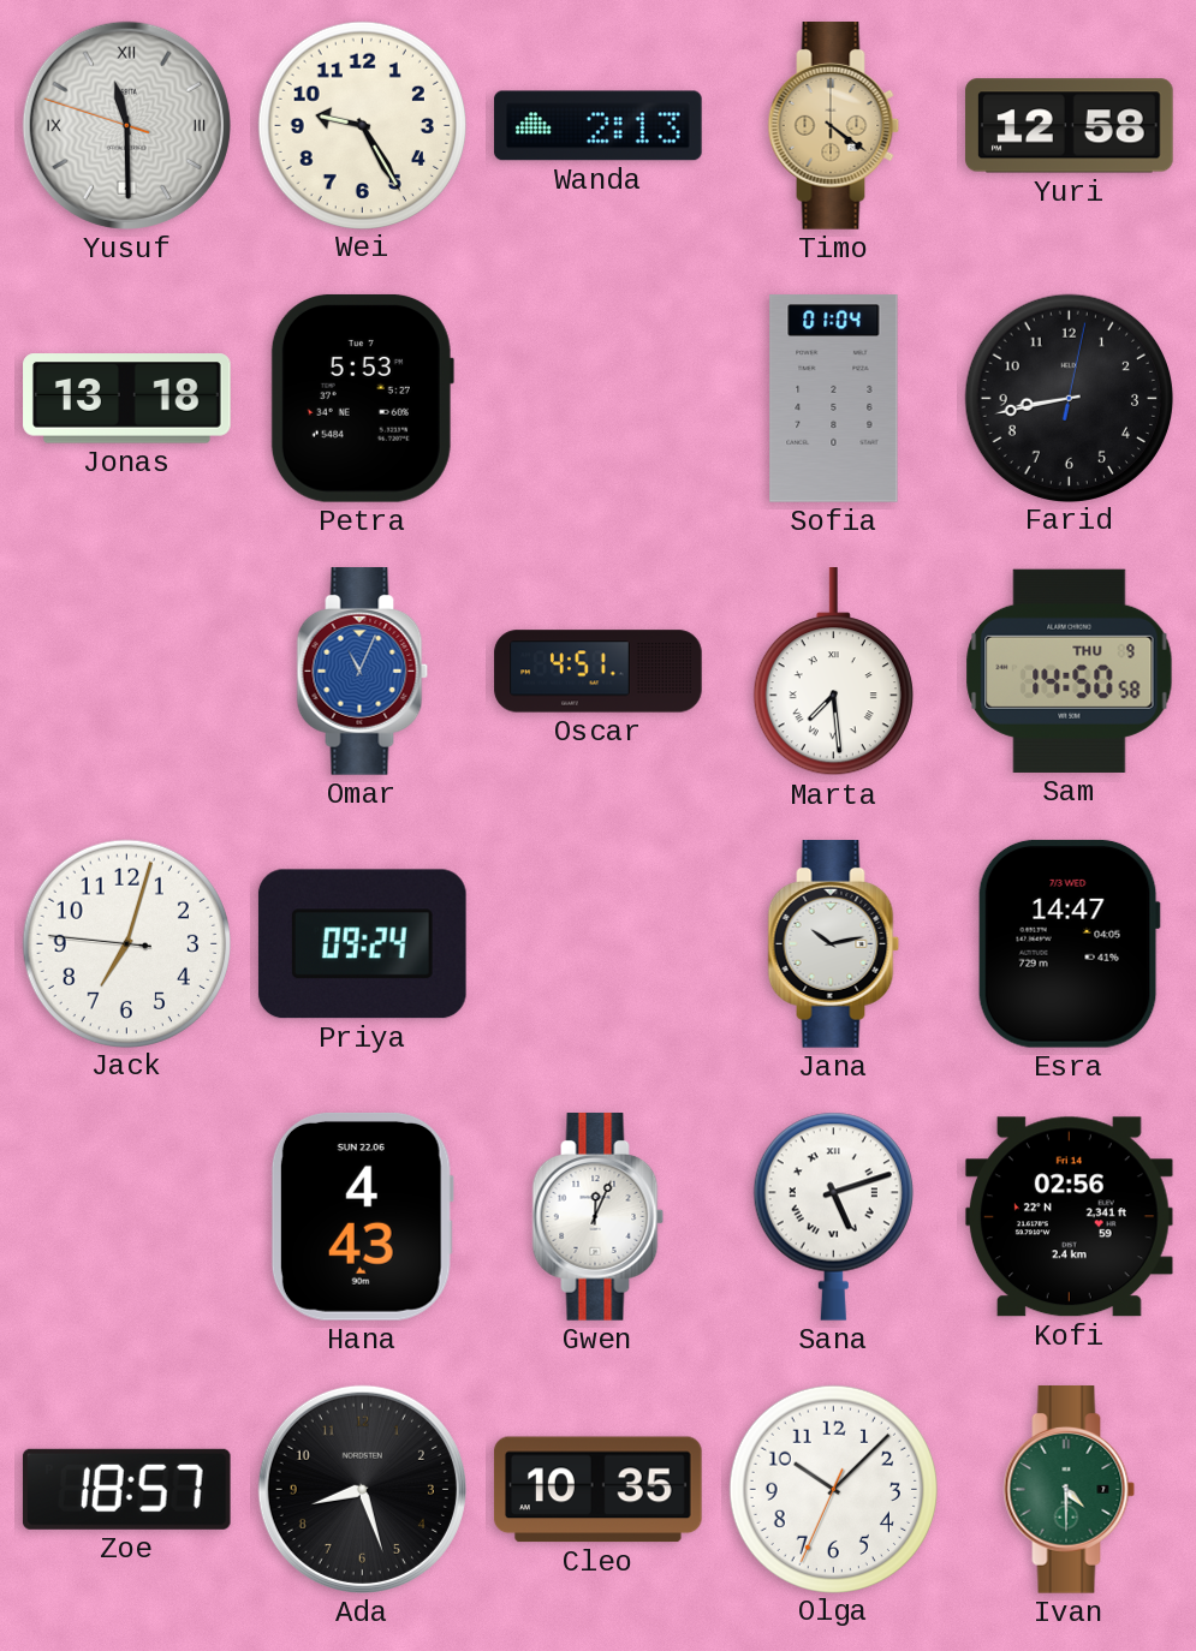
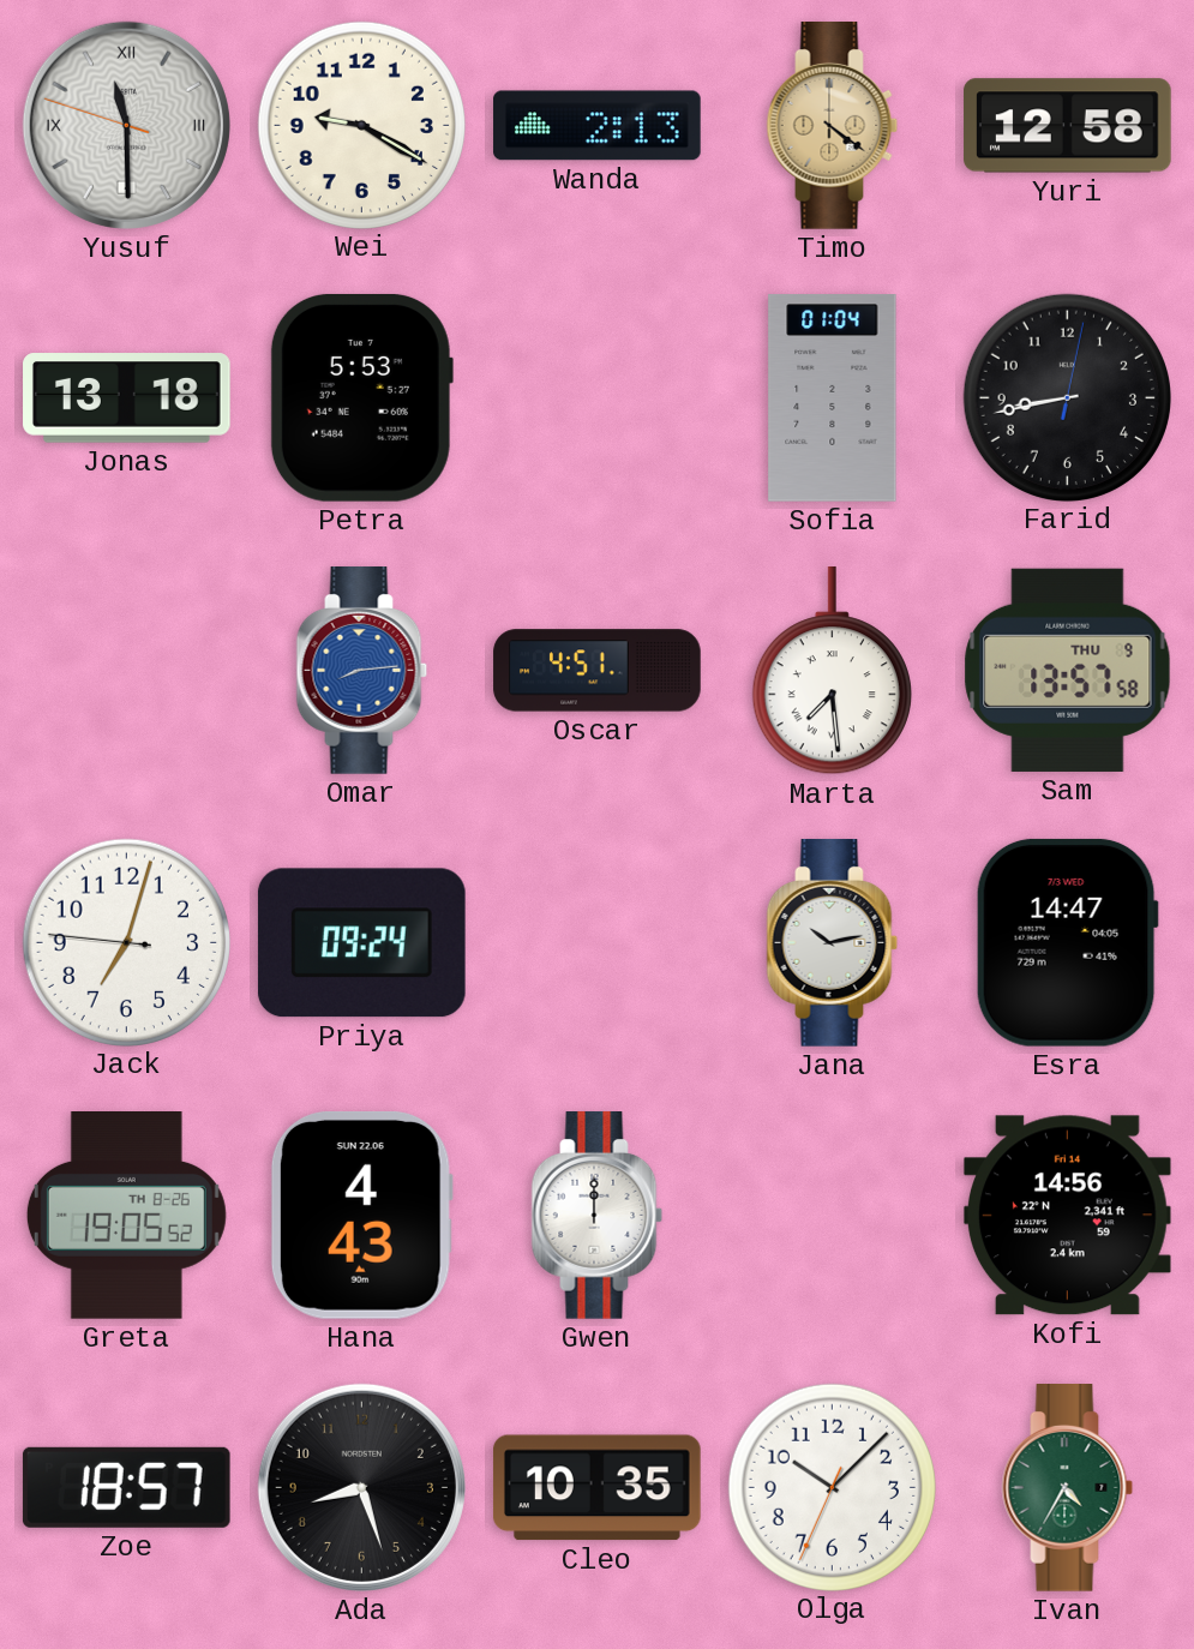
Wei: 9:25 -> 9:20
Omar: 11:04 -> 8:14
Sam: 14:50 -> 13:57
Greta: none -> 19:05
Gwen: 12:04 -> 12:00
Sana: 5:12 -> none
Kofi: 02:56 -> 14:56
Ivan: 4:30 -> 4:35
